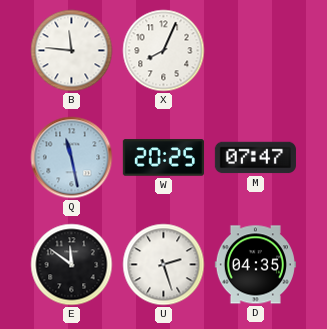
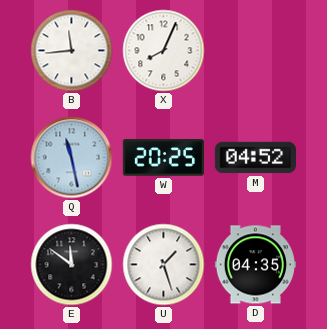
B: 11:46 -> 11:44
M: 07:47 -> 04:52
U: 2:27 -> 1:27
